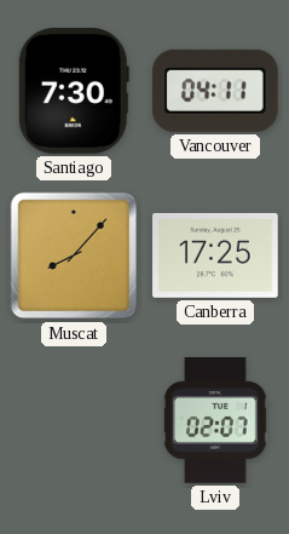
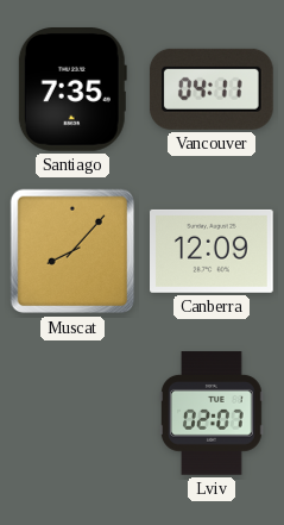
Santiago: 7:30 -> 7:35
Canberra: 17:25 -> 12:09
